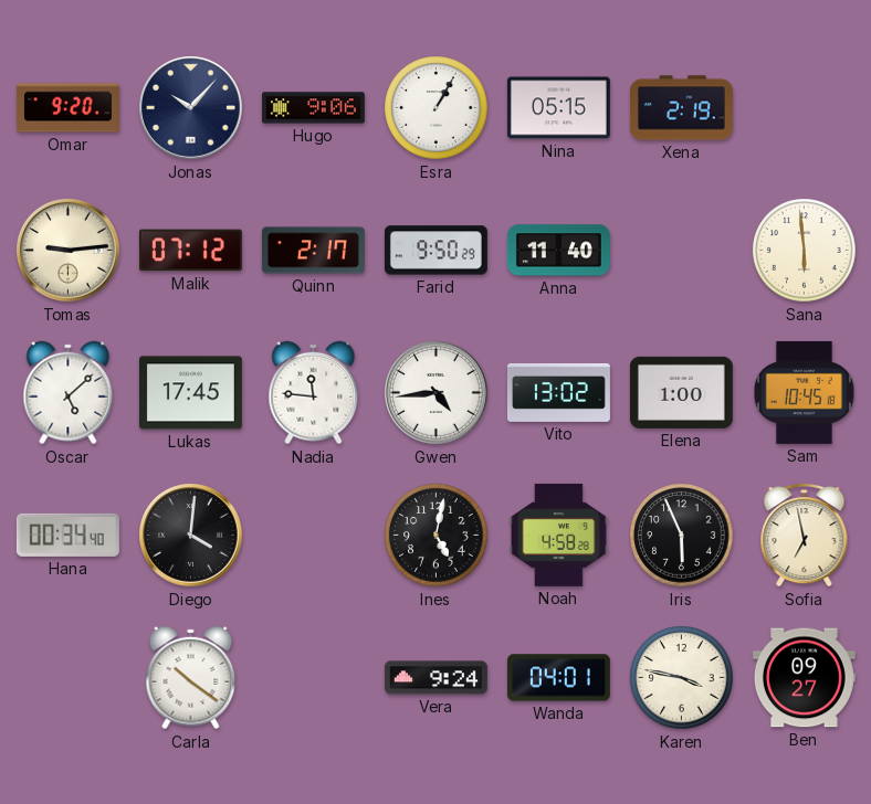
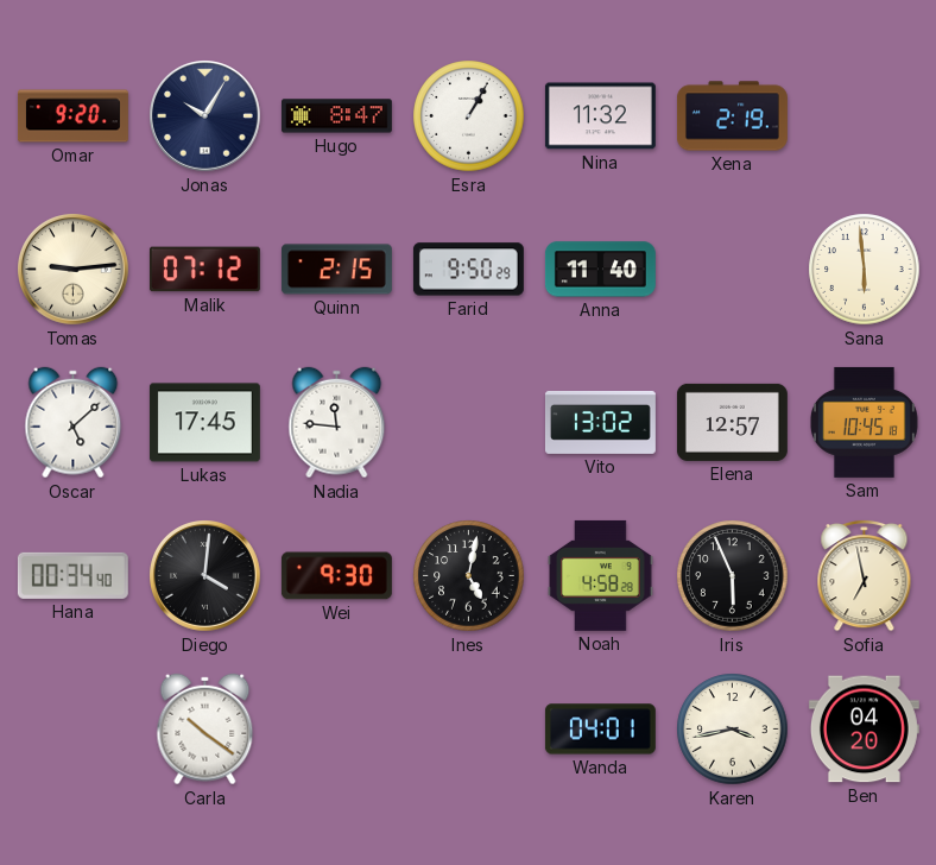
Jonas: 10:07 -> 10:05
Hugo: 9:06 -> 8:47
Nina: 05:15 -> 11:32
Quinn: 2:17 -> 2:15
Gwen: 4:44 -> none
Elena: 1:00 -> 12:57
Wei: none -> 9:30
Vera: 9:24 -> none
Karen: 3:47 -> 3:43
Ben: 09:27 -> 04:20
